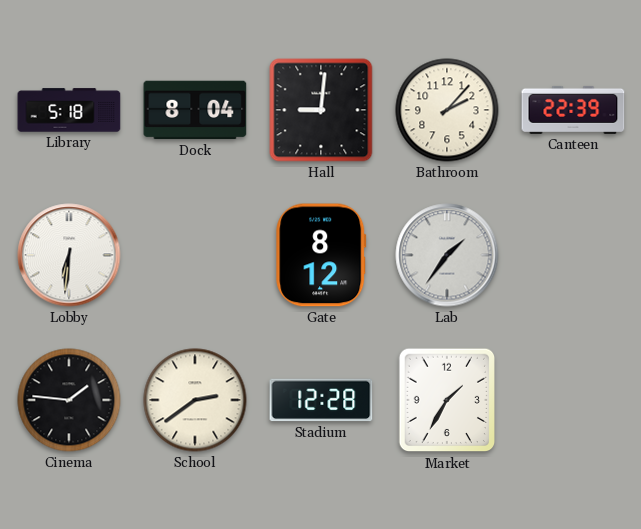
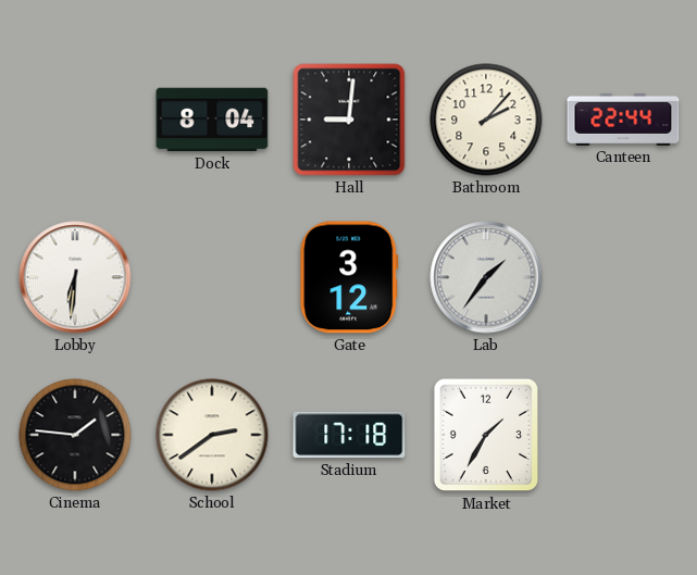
Library: 5:18 -> none
Canteen: 22:39 -> 22:44
Gate: 8:12 -> 3:12
Stadium: 12:28 -> 17:18
